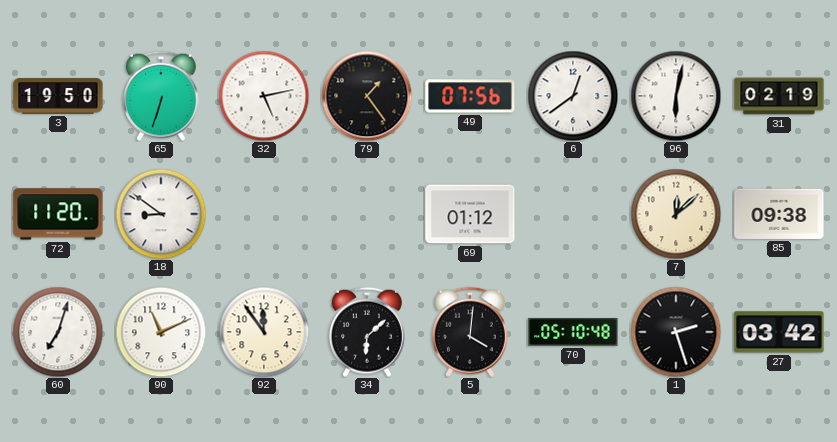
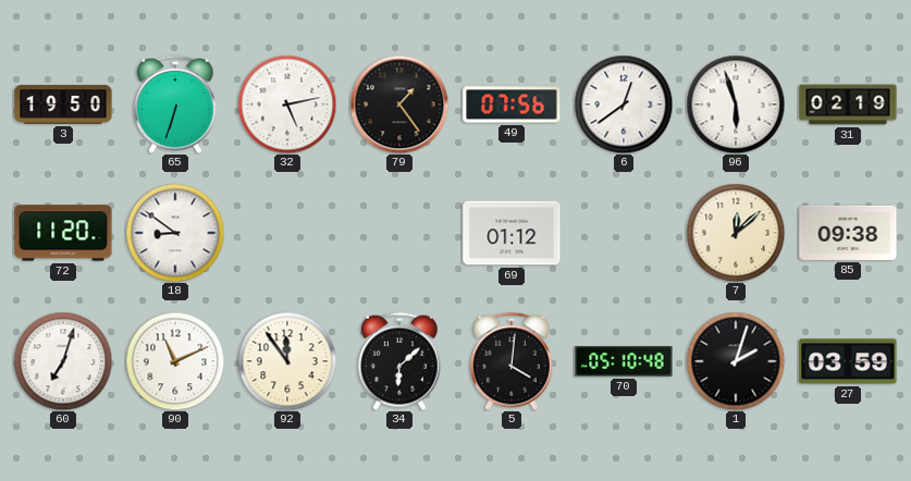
96: 6:02 -> 5:57
1: 2:27 -> 2:03
27: 03:42 -> 03:59
